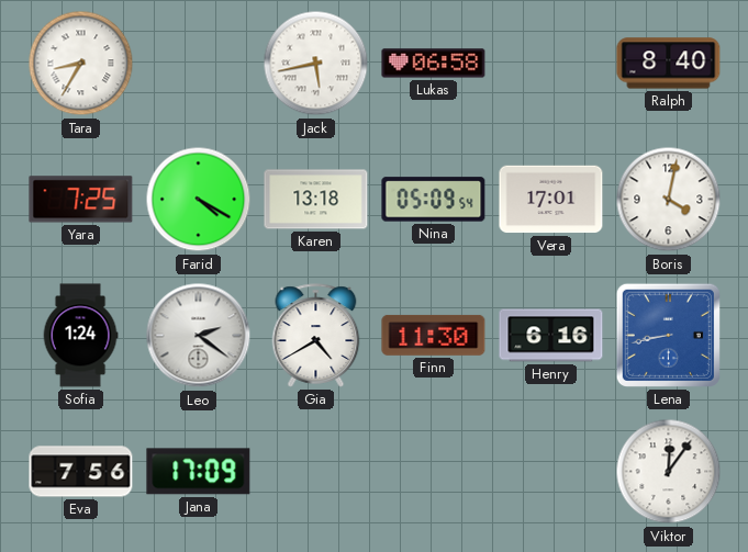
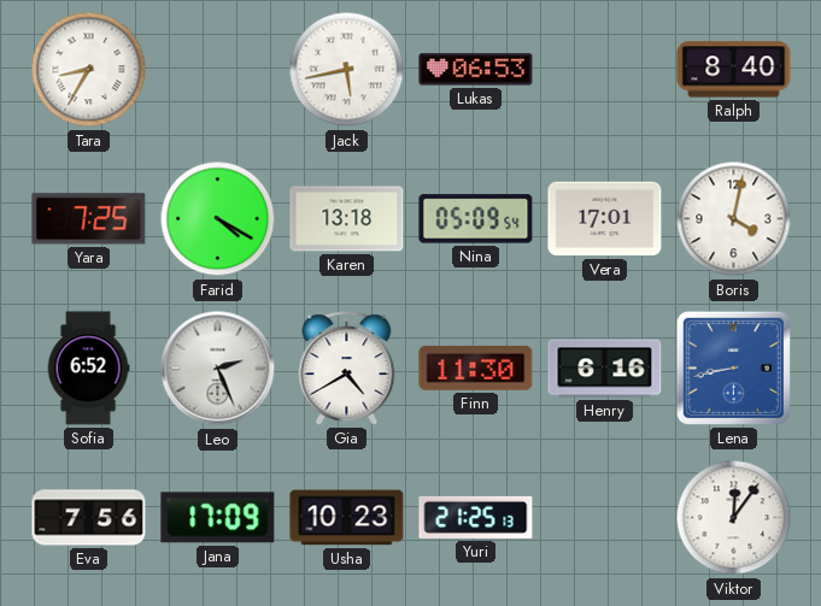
Lukas: 06:58 -> 06:53
Sofia: 1:24 -> 6:52
Leo: 2:21 -> 2:26
Usha: none -> 10:23
Yuri: none -> 21:25
